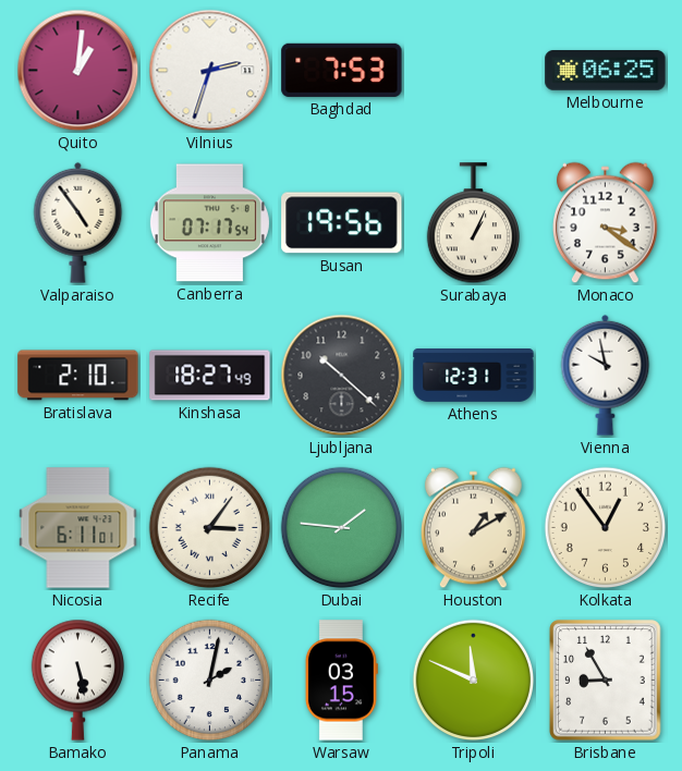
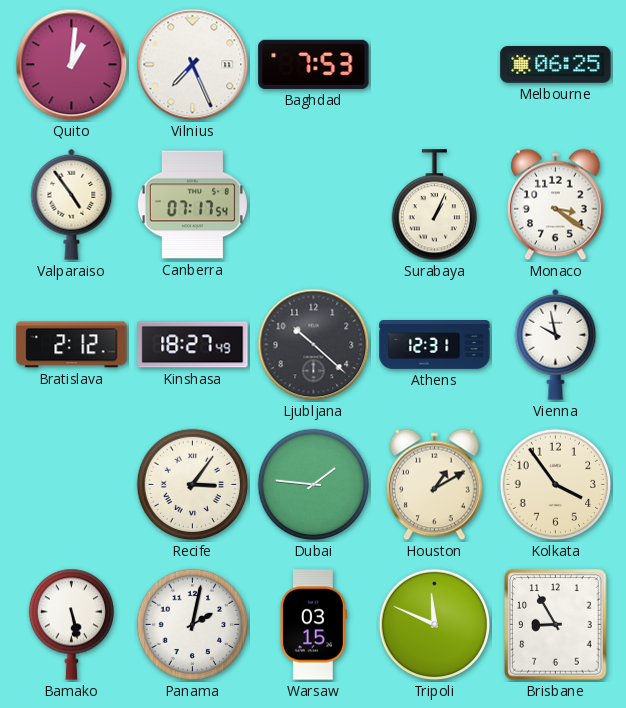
Vilnius: 2:33 -> 7:26
Busan: 19:56 -> none
Bratislava: 2:10 -> 2:12
Nicosia: 6:11 -> none
Kolkata: 12:54 -> 3:54
